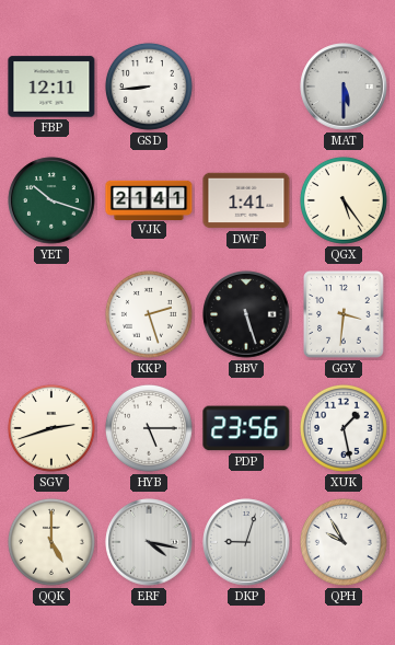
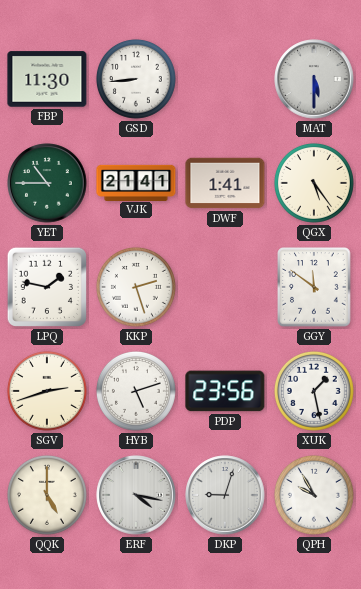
FBP: 12:11 -> 11:30
YET: 10:18 -> 10:45
LPQ: none -> 1:47
BBV: 5:27 -> none
GGY: 3:31 -> 11:51
HYB: 5:15 -> 5:12
